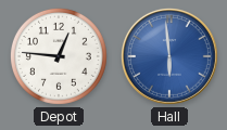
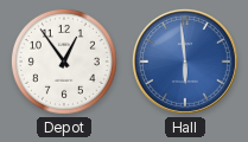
Depot: 12:46 -> 12:54
